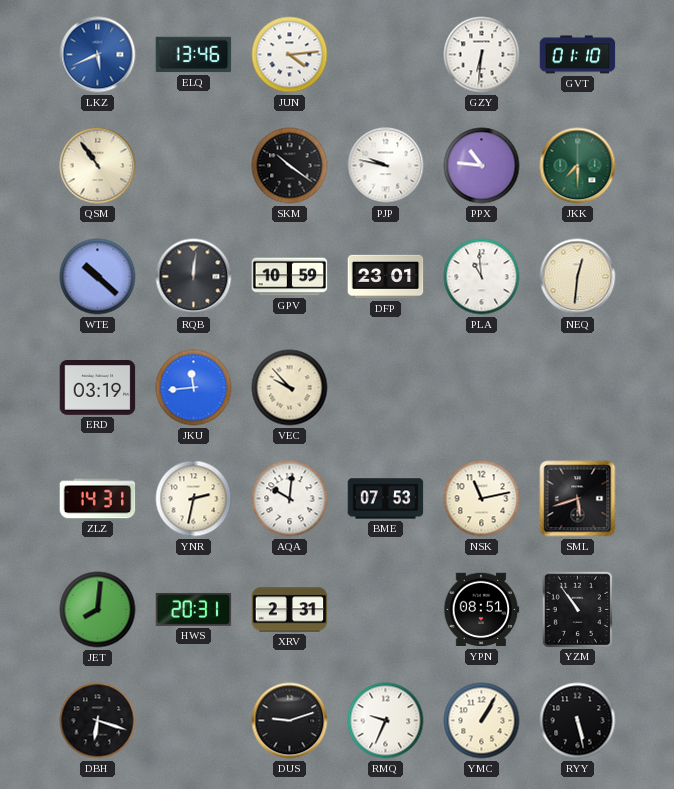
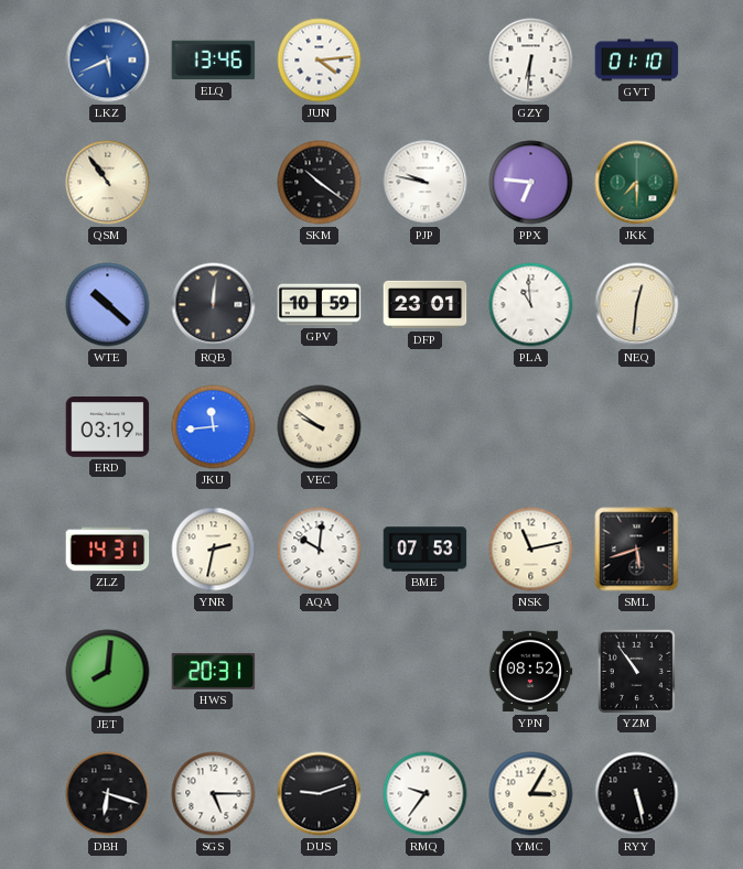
PPX: 10:46 -> 6:46
VEC: 9:53 -> 9:51
XRV: 2:31 -> none
YPN: 08:51 -> 08:52
SGS: none -> 5:15
RMQ: 9:34 -> 9:36
YMC: 1:05 -> 3:05
